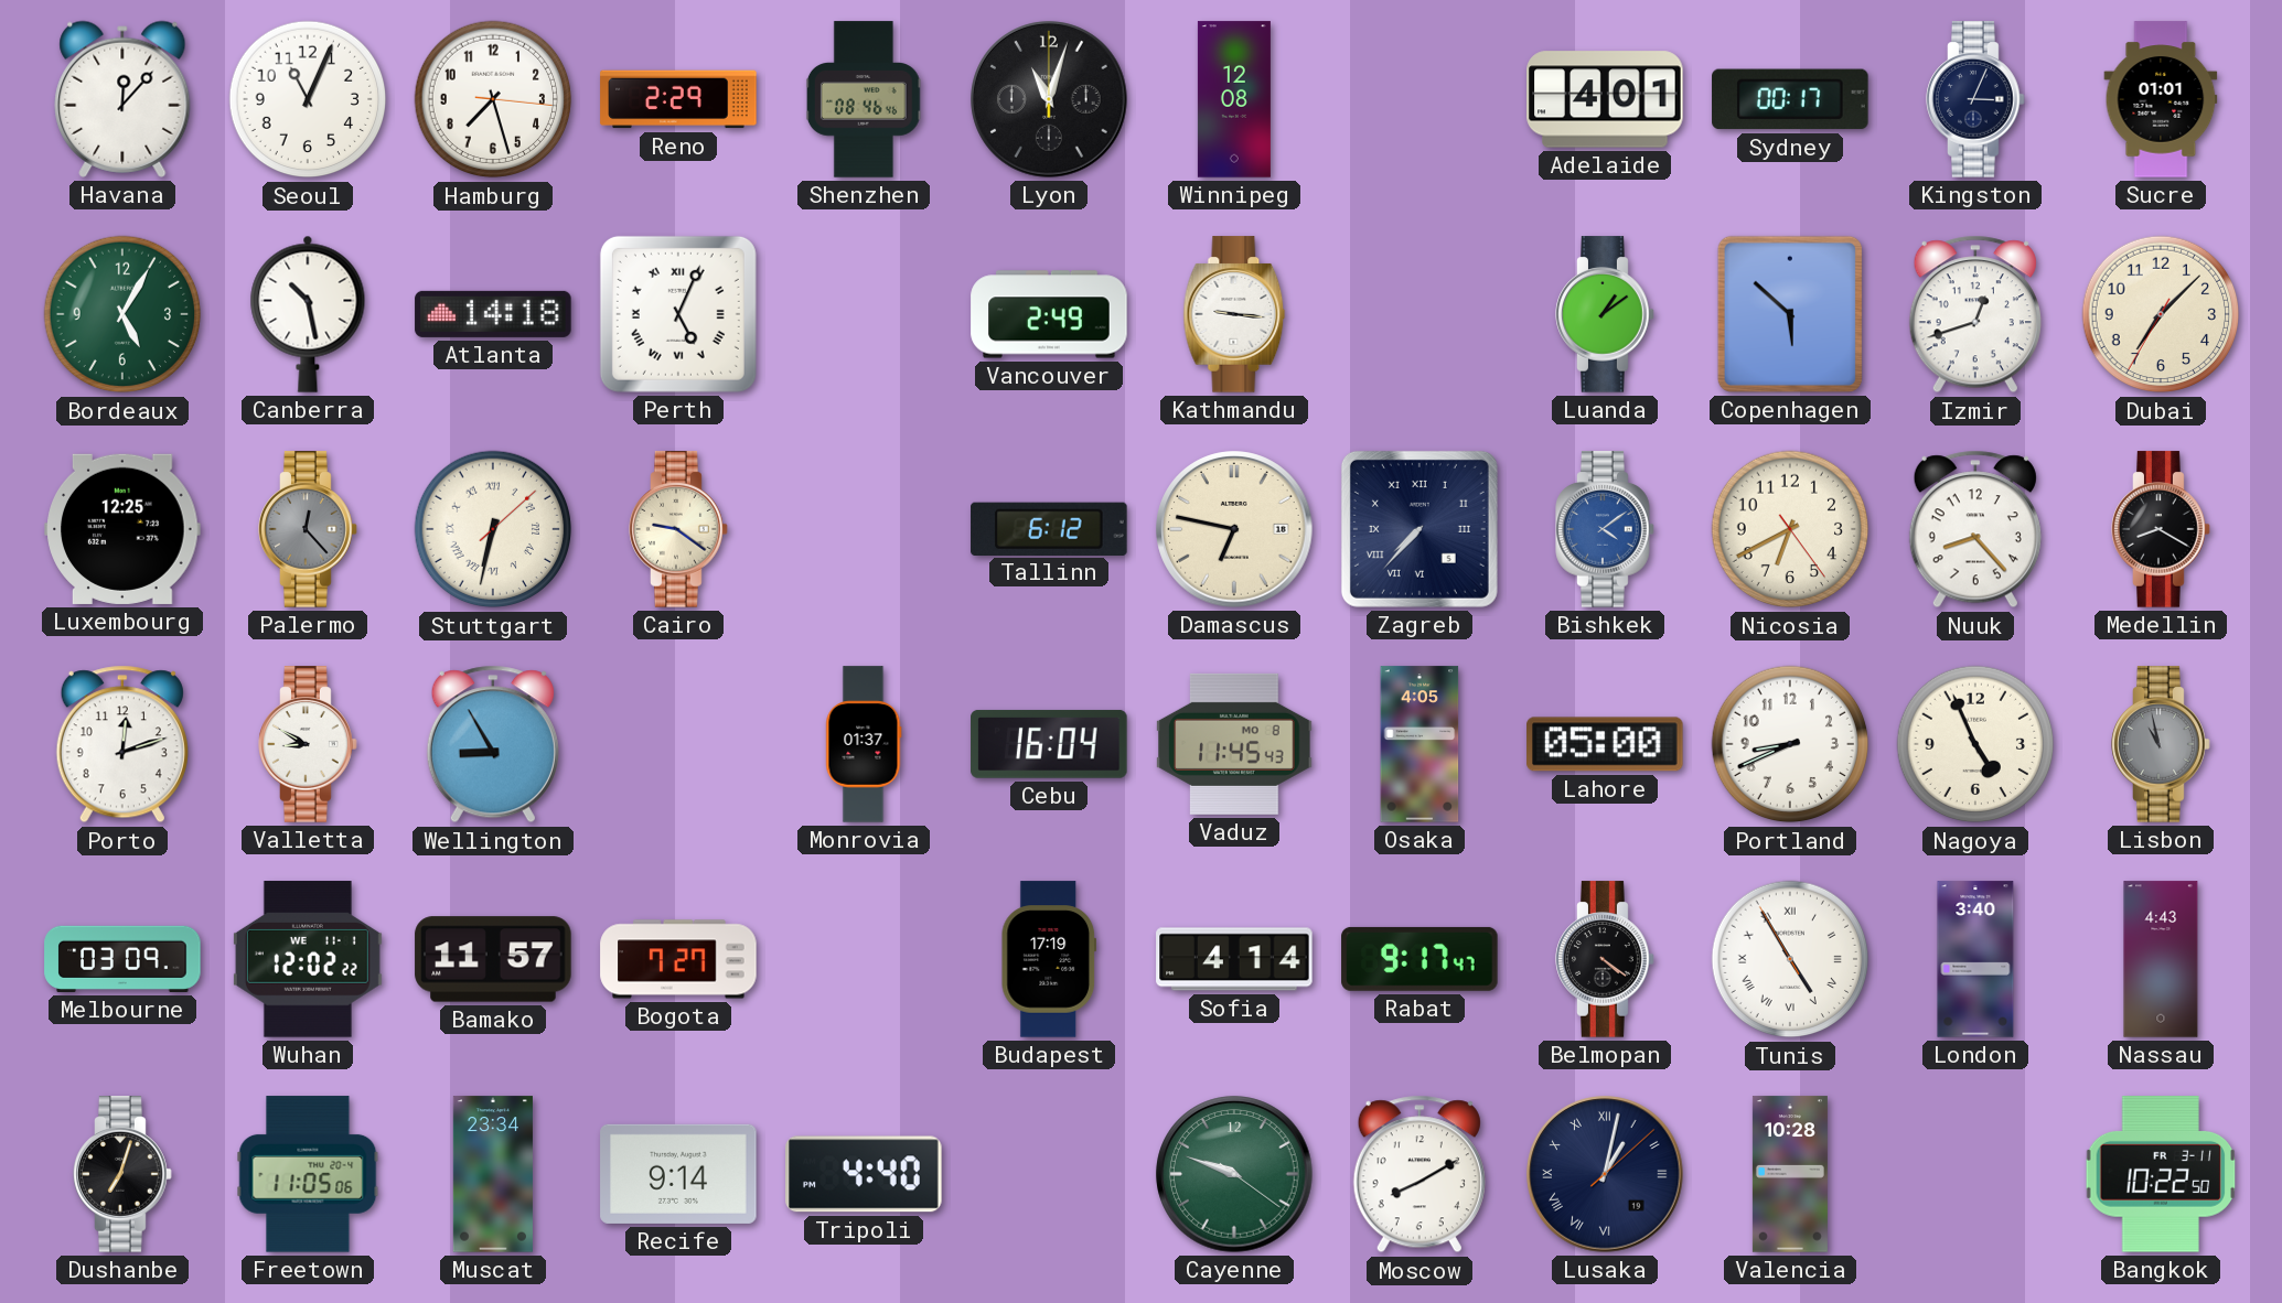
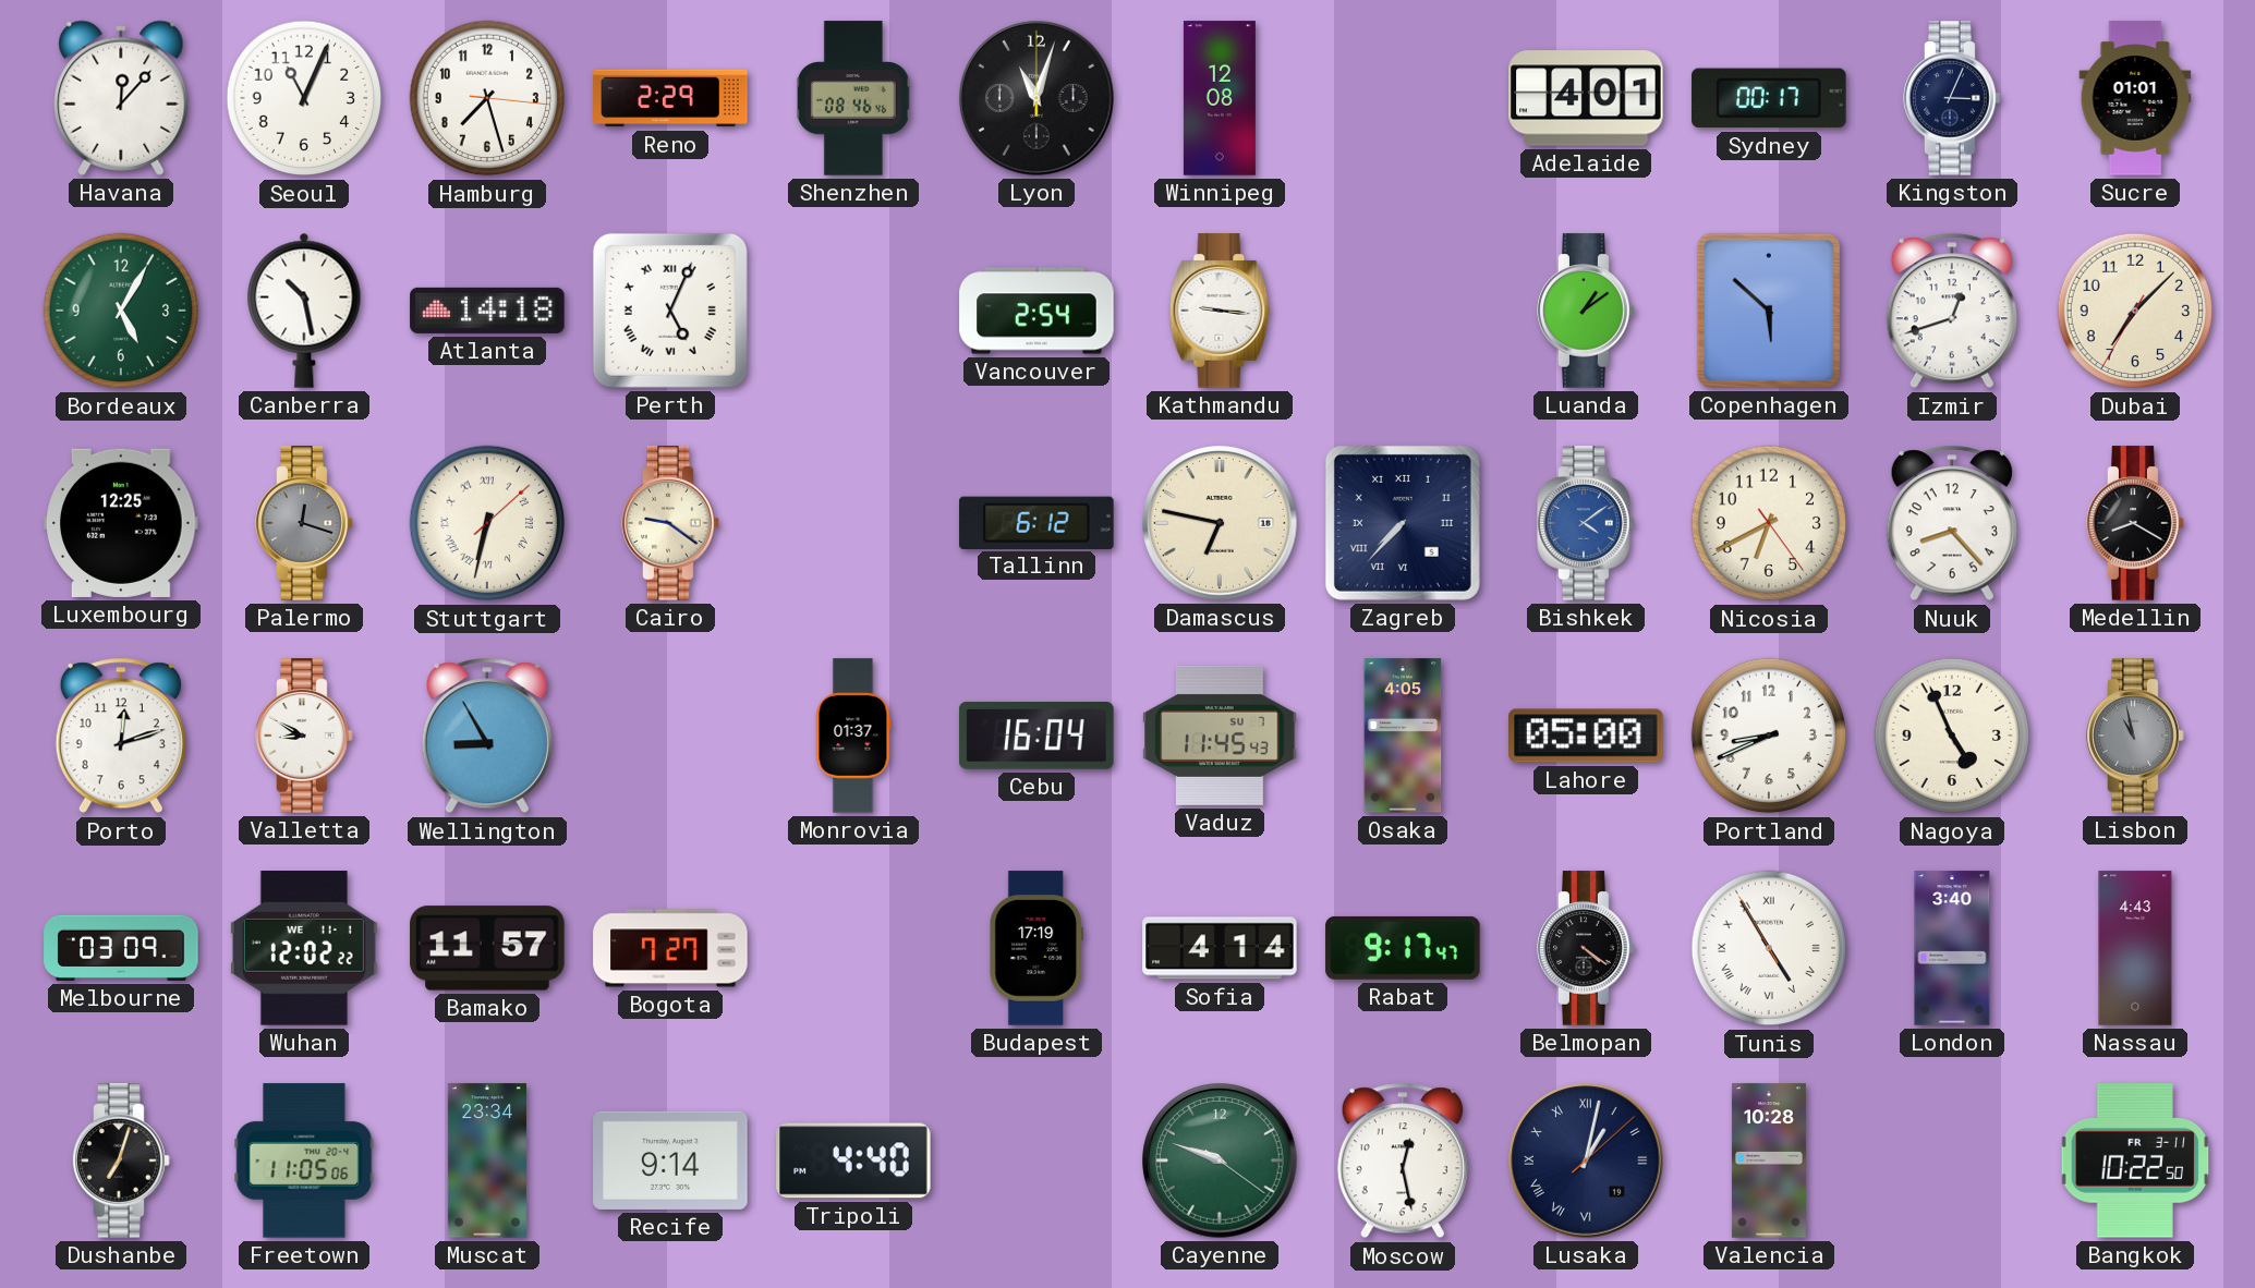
Vancouver: 2:49 -> 2:54
Palermo: 12:23 -> 12:18
Vaduz date: MO 8 -> SU 7
Moscow: 8:10 -> 12:28
